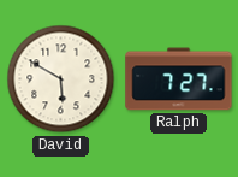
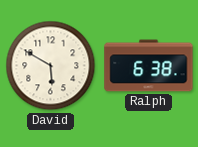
Ralph: 7:27 -> 6:38
